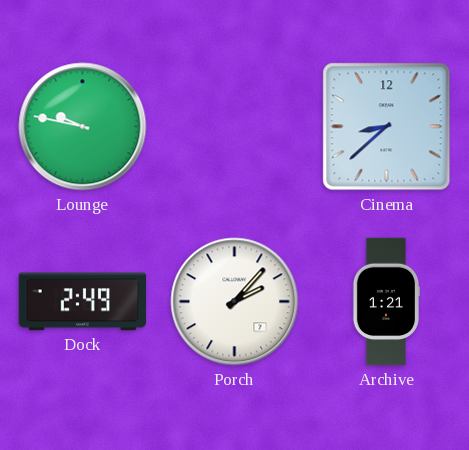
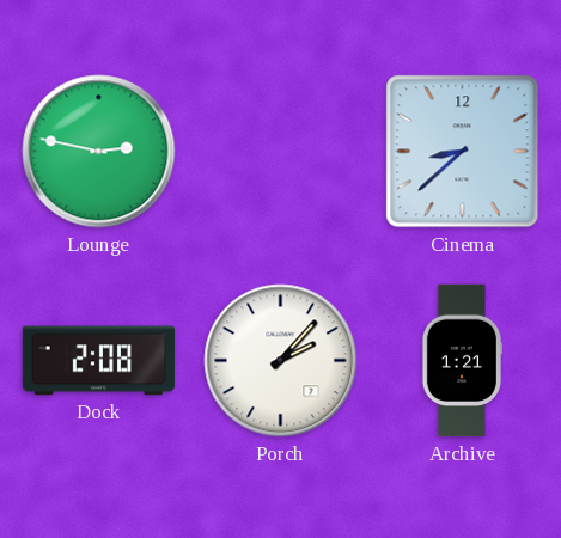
Lounge: 9:47 -> 2:47
Dock: 2:49 -> 2:08
